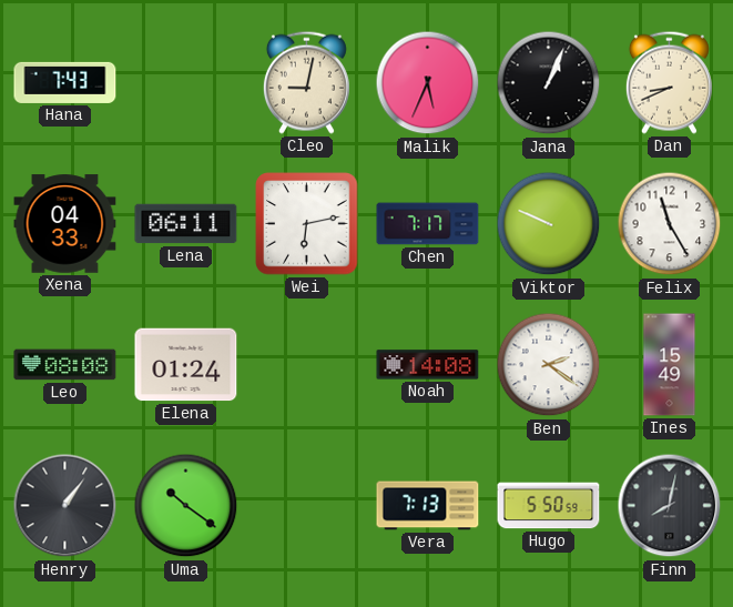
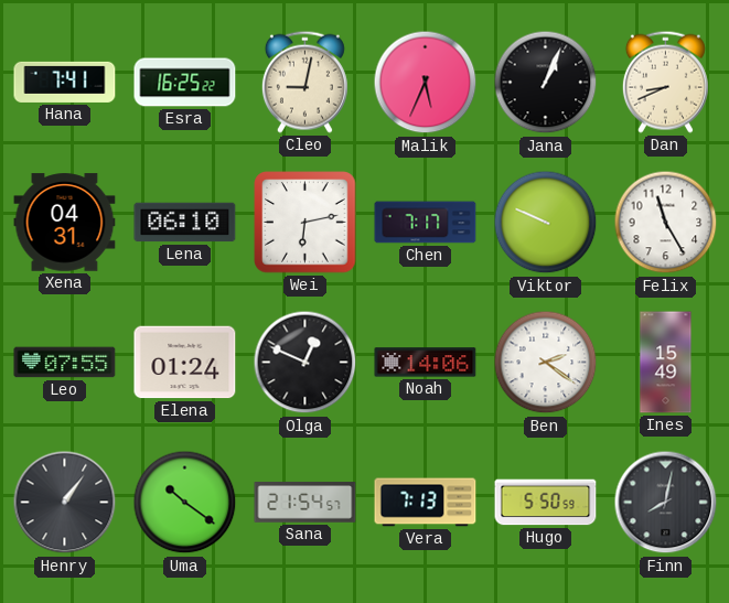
Hana: 7:43 -> 7:41
Esra: none -> 16:25
Xena: 04:33 -> 04:31
Lena: 06:11 -> 06:10
Leo: 08:08 -> 07:55
Olga: none -> 12:49
Noah: 14:08 -> 14:06
Sana: none -> 21:54
